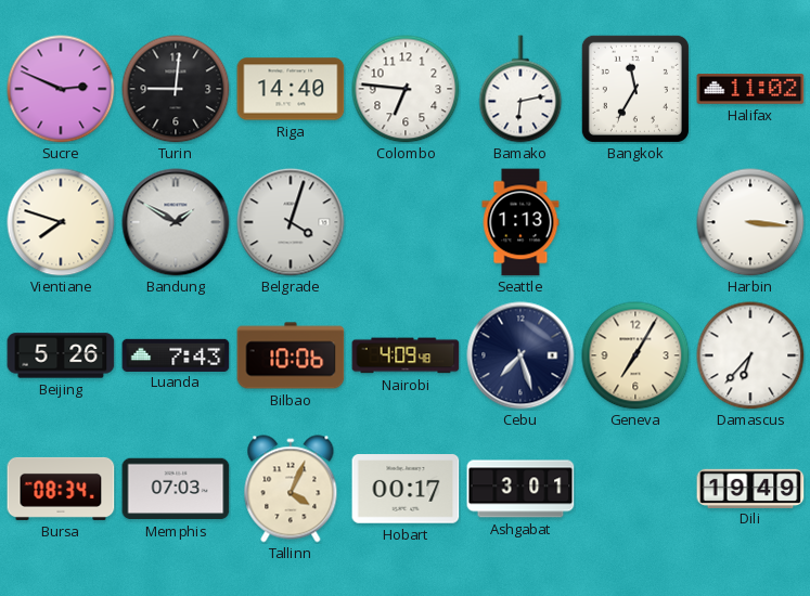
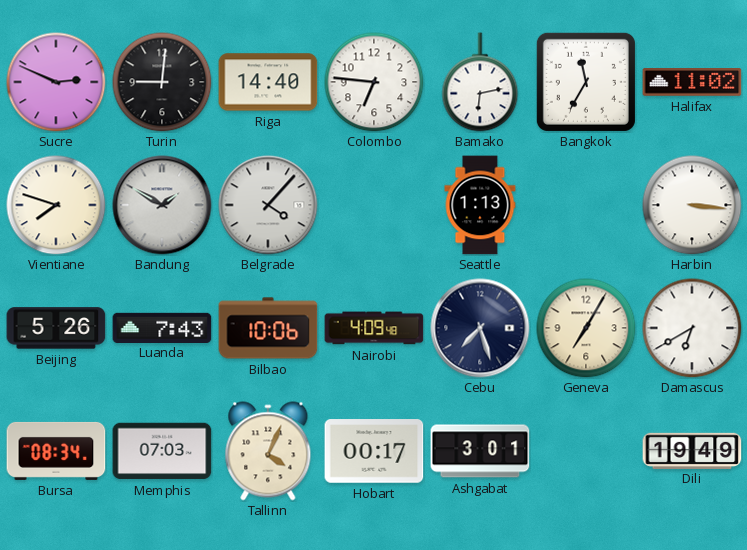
Belgrade: 4:03 -> 4:07
Damascus: 6:37 -> 6:40
